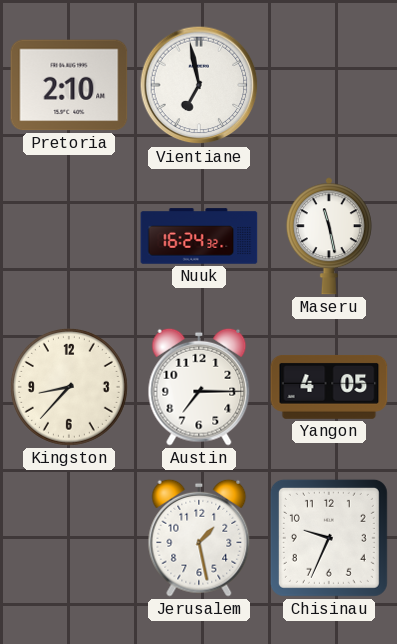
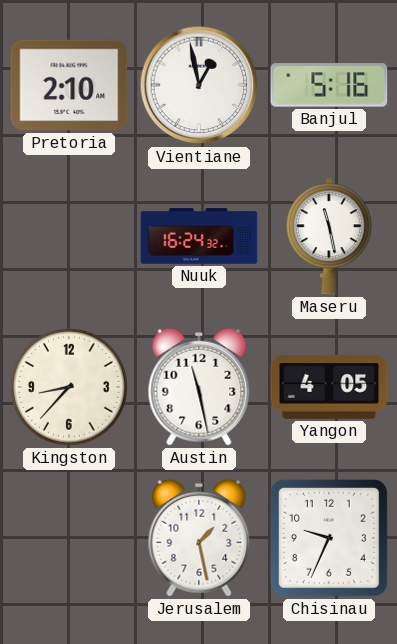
Vientiane: 6:58 -> 12:58
Banjul: none -> 5:16
Austin: 7:15 -> 11:28
